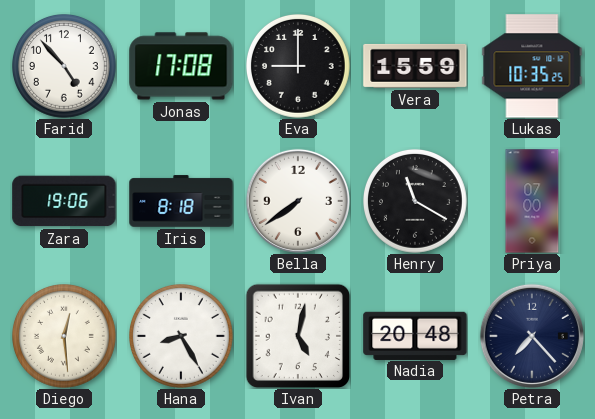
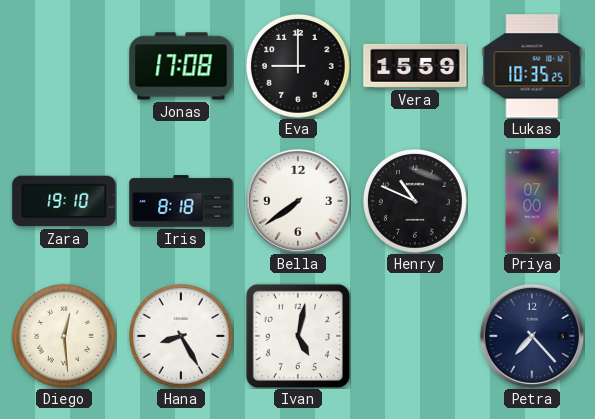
Farid: 4:53 -> none
Zara: 19:06 -> 19:10
Henry: 11:20 -> 10:49
Nadia: 20:48 -> none
